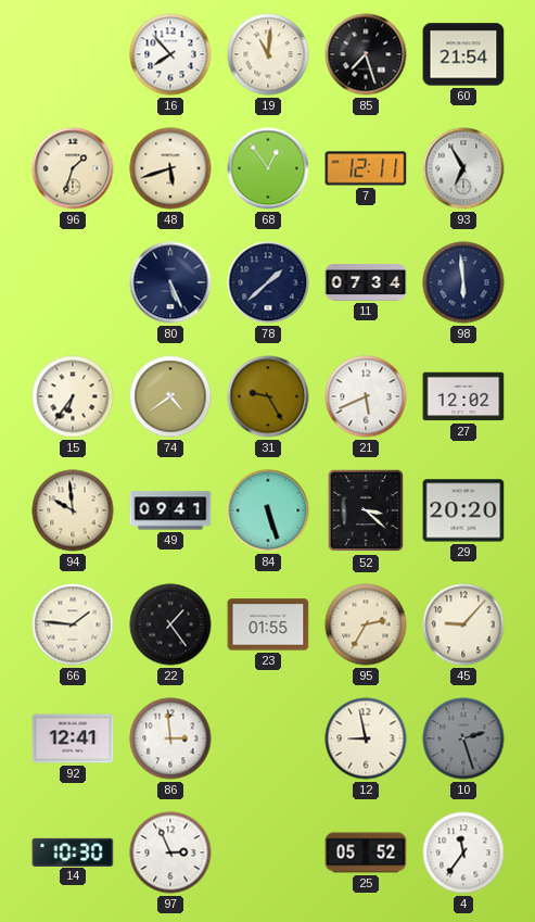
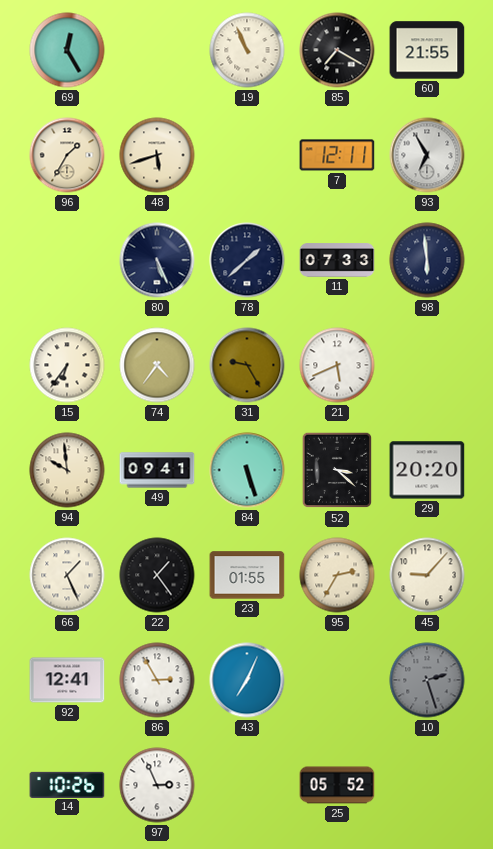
69: none -> 12:25
16: 7:53 -> none
19: 11:01 -> 10:56
85: 7:27 -> 7:20
60: 21:54 -> 21:55
96: 1:33 -> 1:35
68: 12:54 -> none
11: 07:34 -> 07:33
74: 4:39 -> 4:36
27: 12:02 -> none
66: 1:46 -> 1:26
86: 2:59 -> 2:55
43: none -> 7:04
12: 8:58 -> none
14: 10:30 -> 10:26
4: 11:36 -> none
